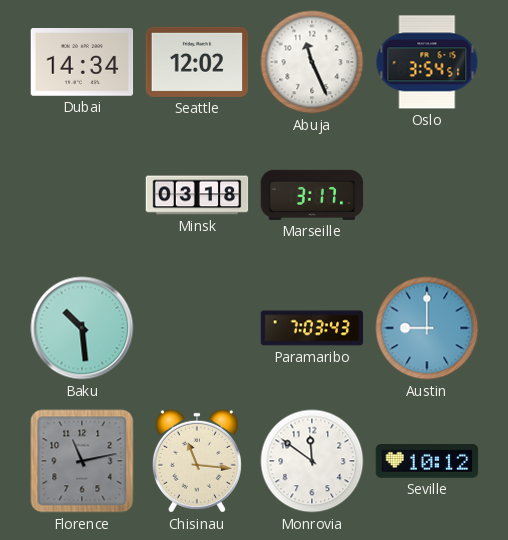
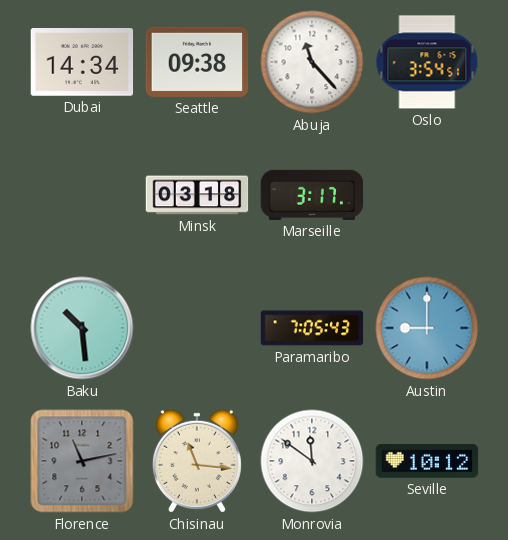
Seattle: 12:02 -> 09:38
Abuja: 11:26 -> 11:23
Paramaribo: 7:03 -> 7:05
